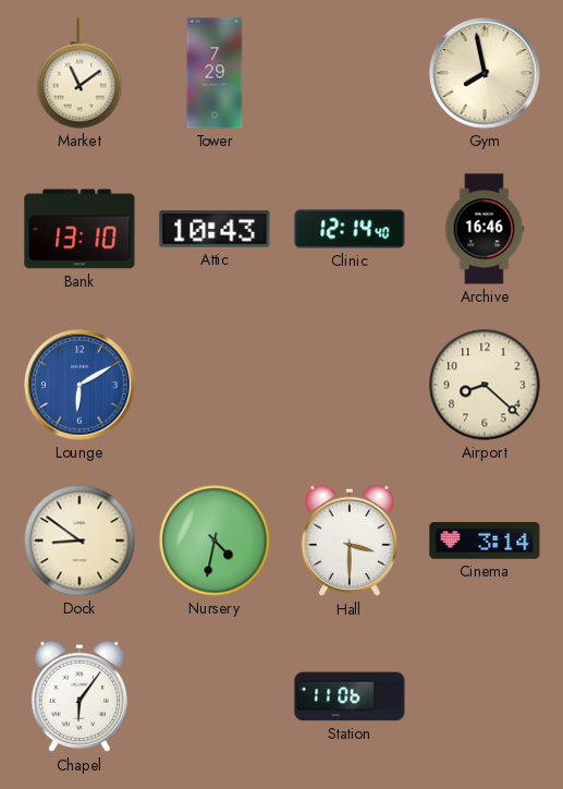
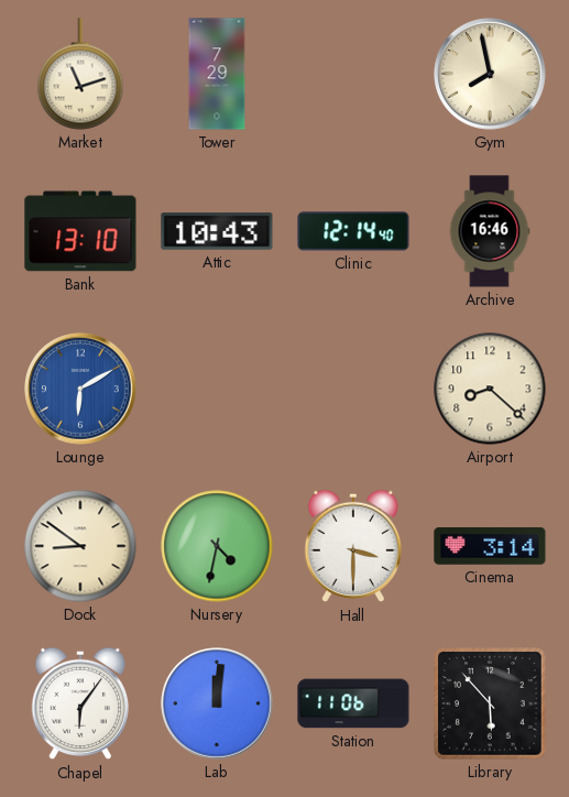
Market: 11:09 -> 11:12
Lab: none -> 12:01
Library: none -> 5:53
